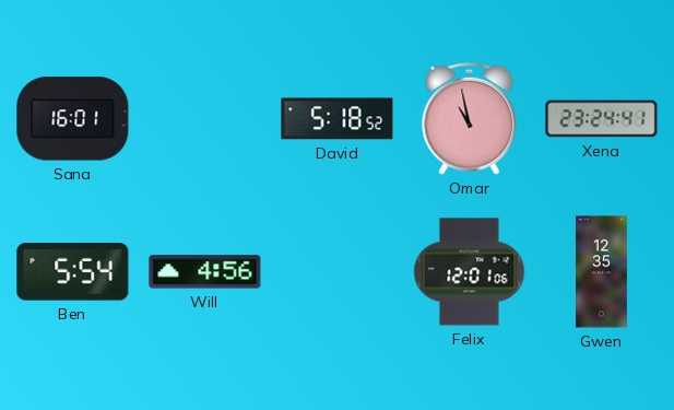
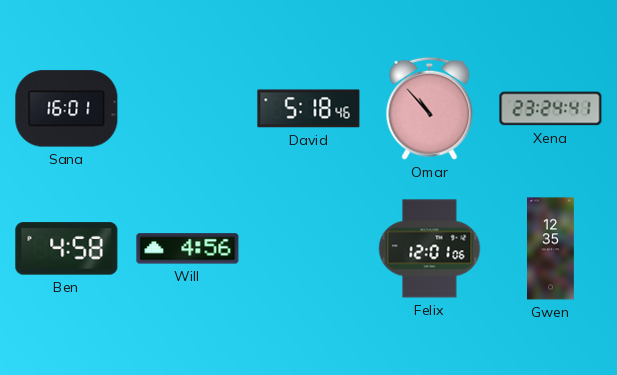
David: 5:18:52 -> 5:18:46
Omar: 10:58 -> 10:53
Ben: 5:54 -> 4:58
